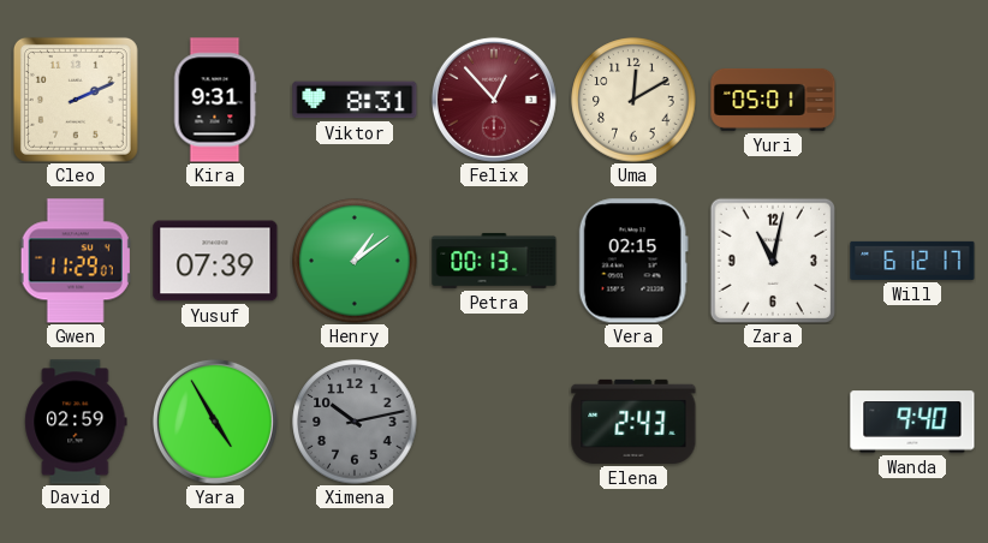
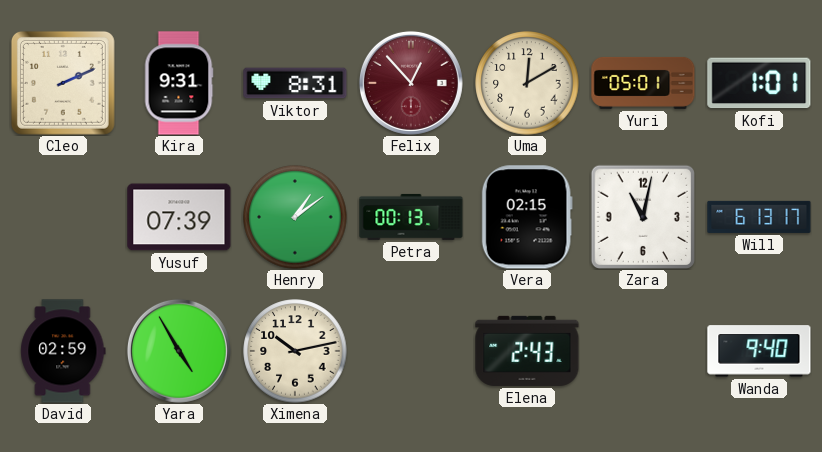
Kofi: none -> 1:01
Gwen: 11:29 -> none
Will: 6:12 -> 6:13
Ximena dial: grey -> cream
